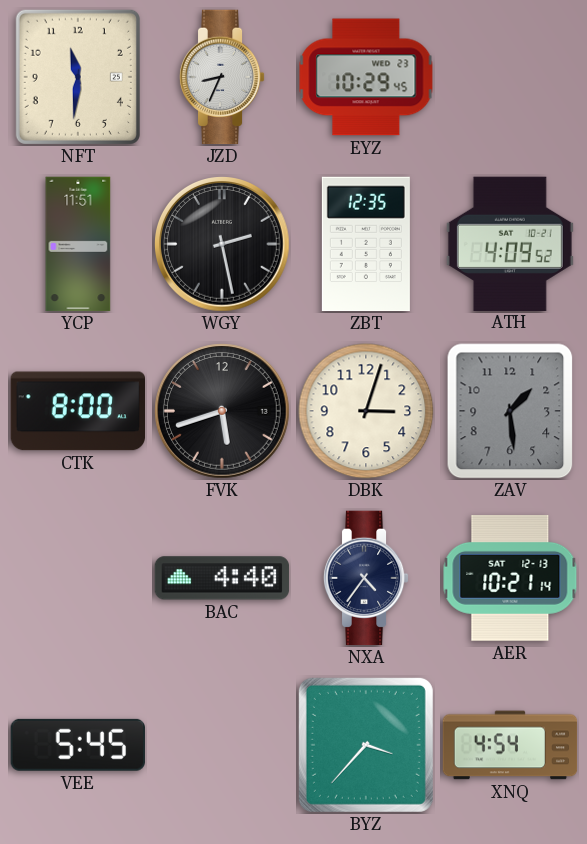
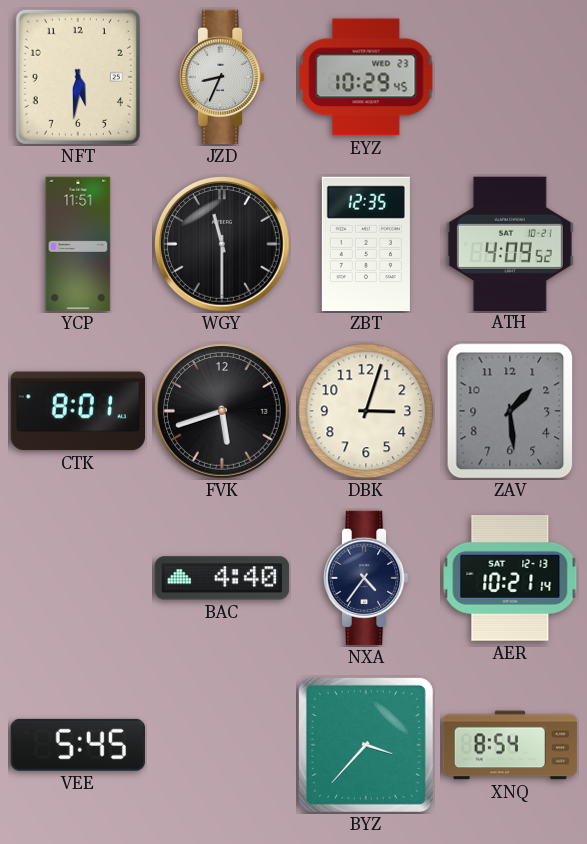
NFT: 11:31 -> 5:31
WGY: 2:28 -> 11:30
CTK: 8:00 -> 8:01
XNQ: 4:54 -> 8:54
